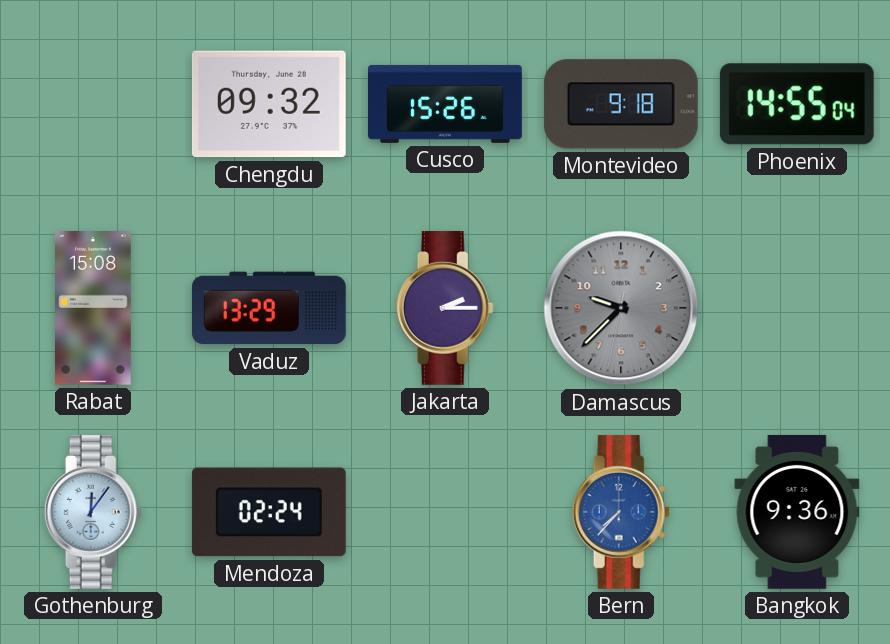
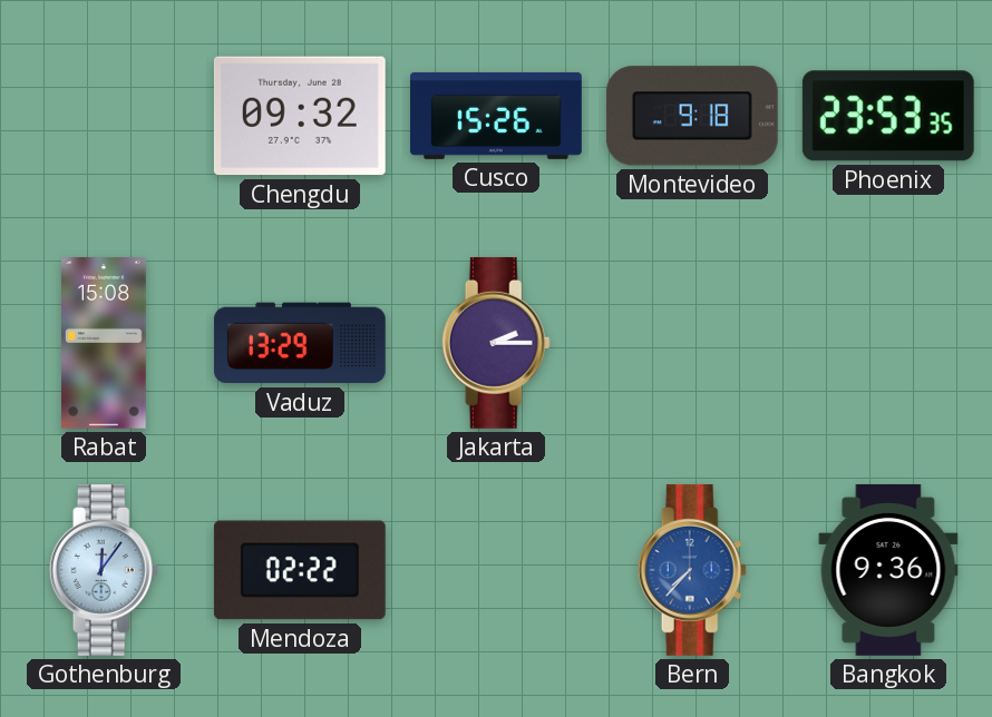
Phoenix: 14:55 -> 23:53
Damascus: 9:37 -> none
Mendoza: 02:24 -> 02:22
